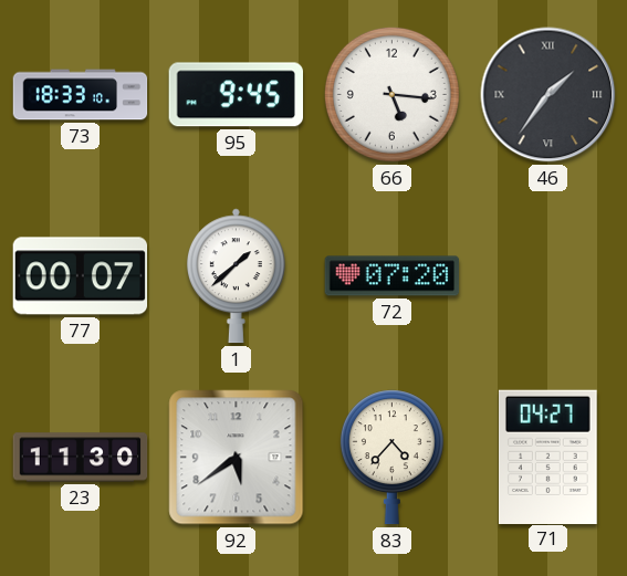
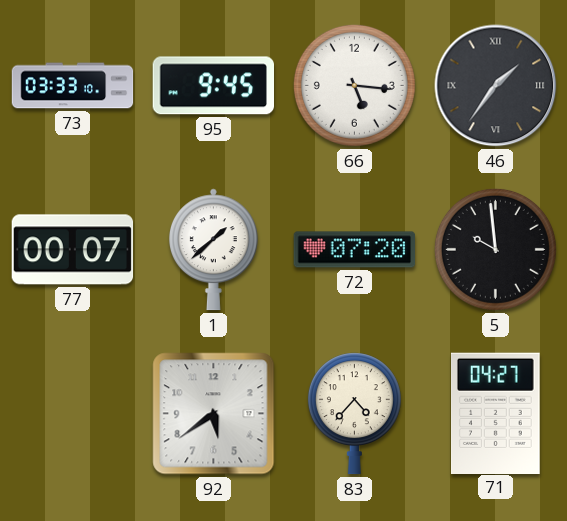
73: 18:33 -> 03:33
5: none -> 9:59
23: 11:30 -> none
